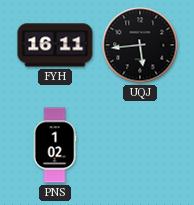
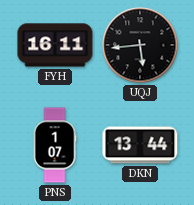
PNS: 1:02 -> 1:07
DKN: none -> 13:44
